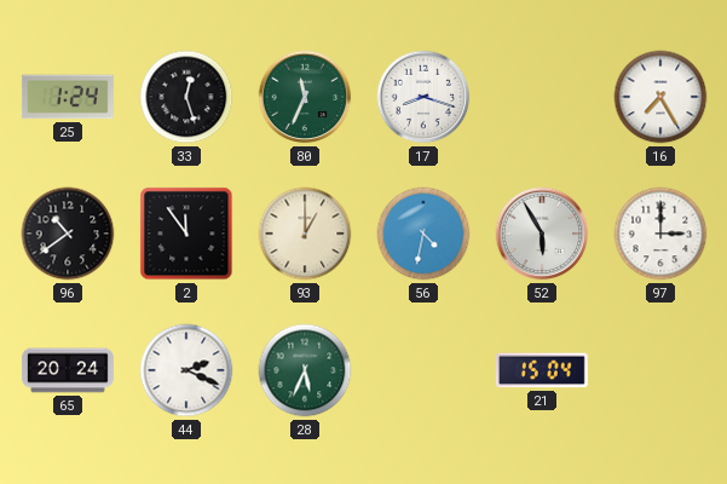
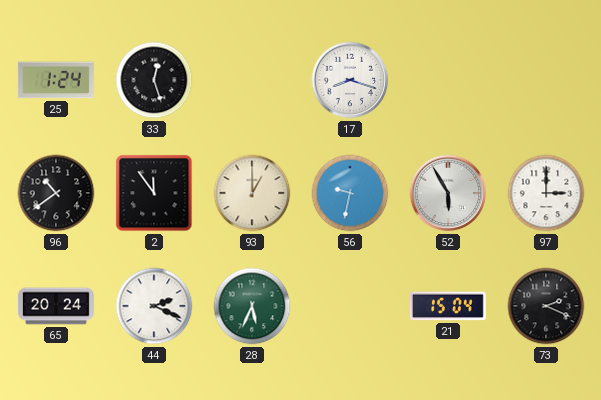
80: 11:34 -> none
16: 7:25 -> none
56: 4:32 -> 9:32
73: none -> 2:19
